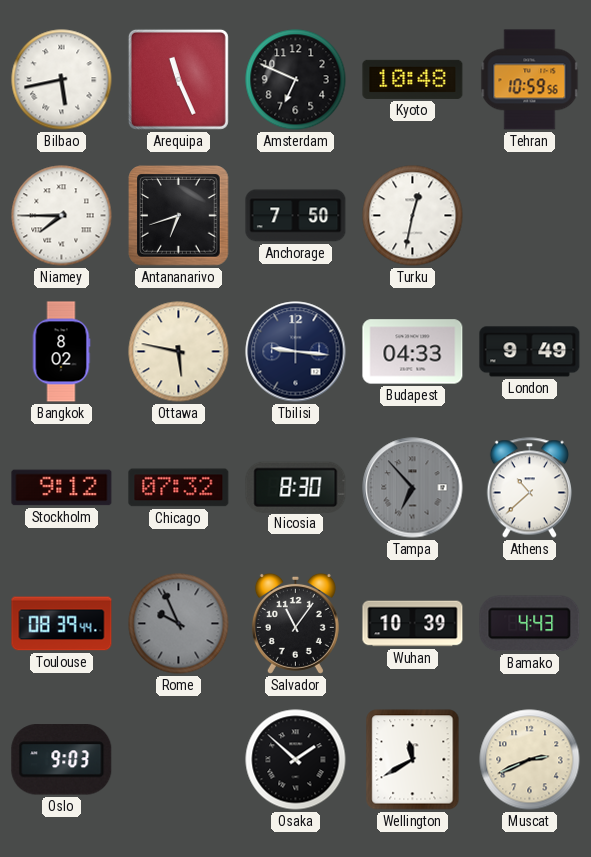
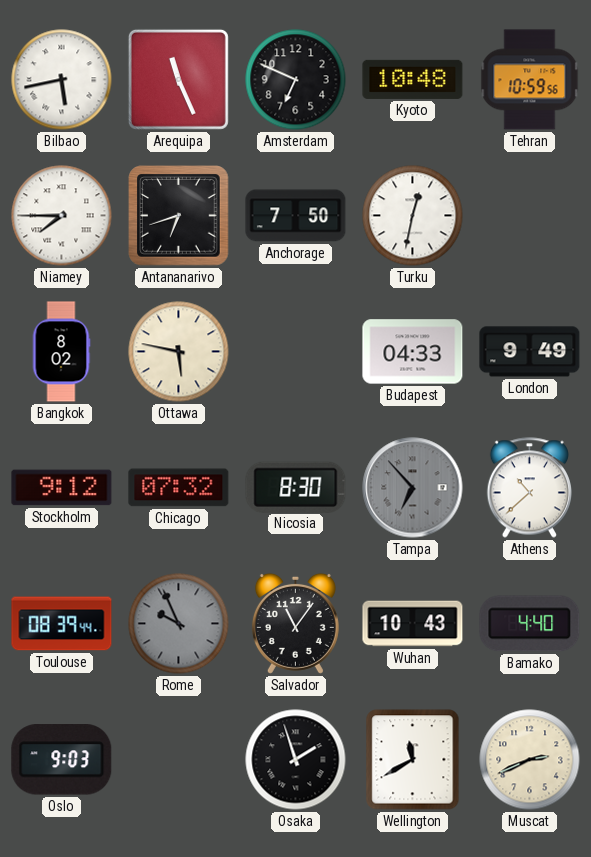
Tbilisi: 9:16 -> none
Wuhan: 10:39 -> 10:43
Bamako: 4:43 -> 4:40
Osaka: 1:52 -> 1:57
